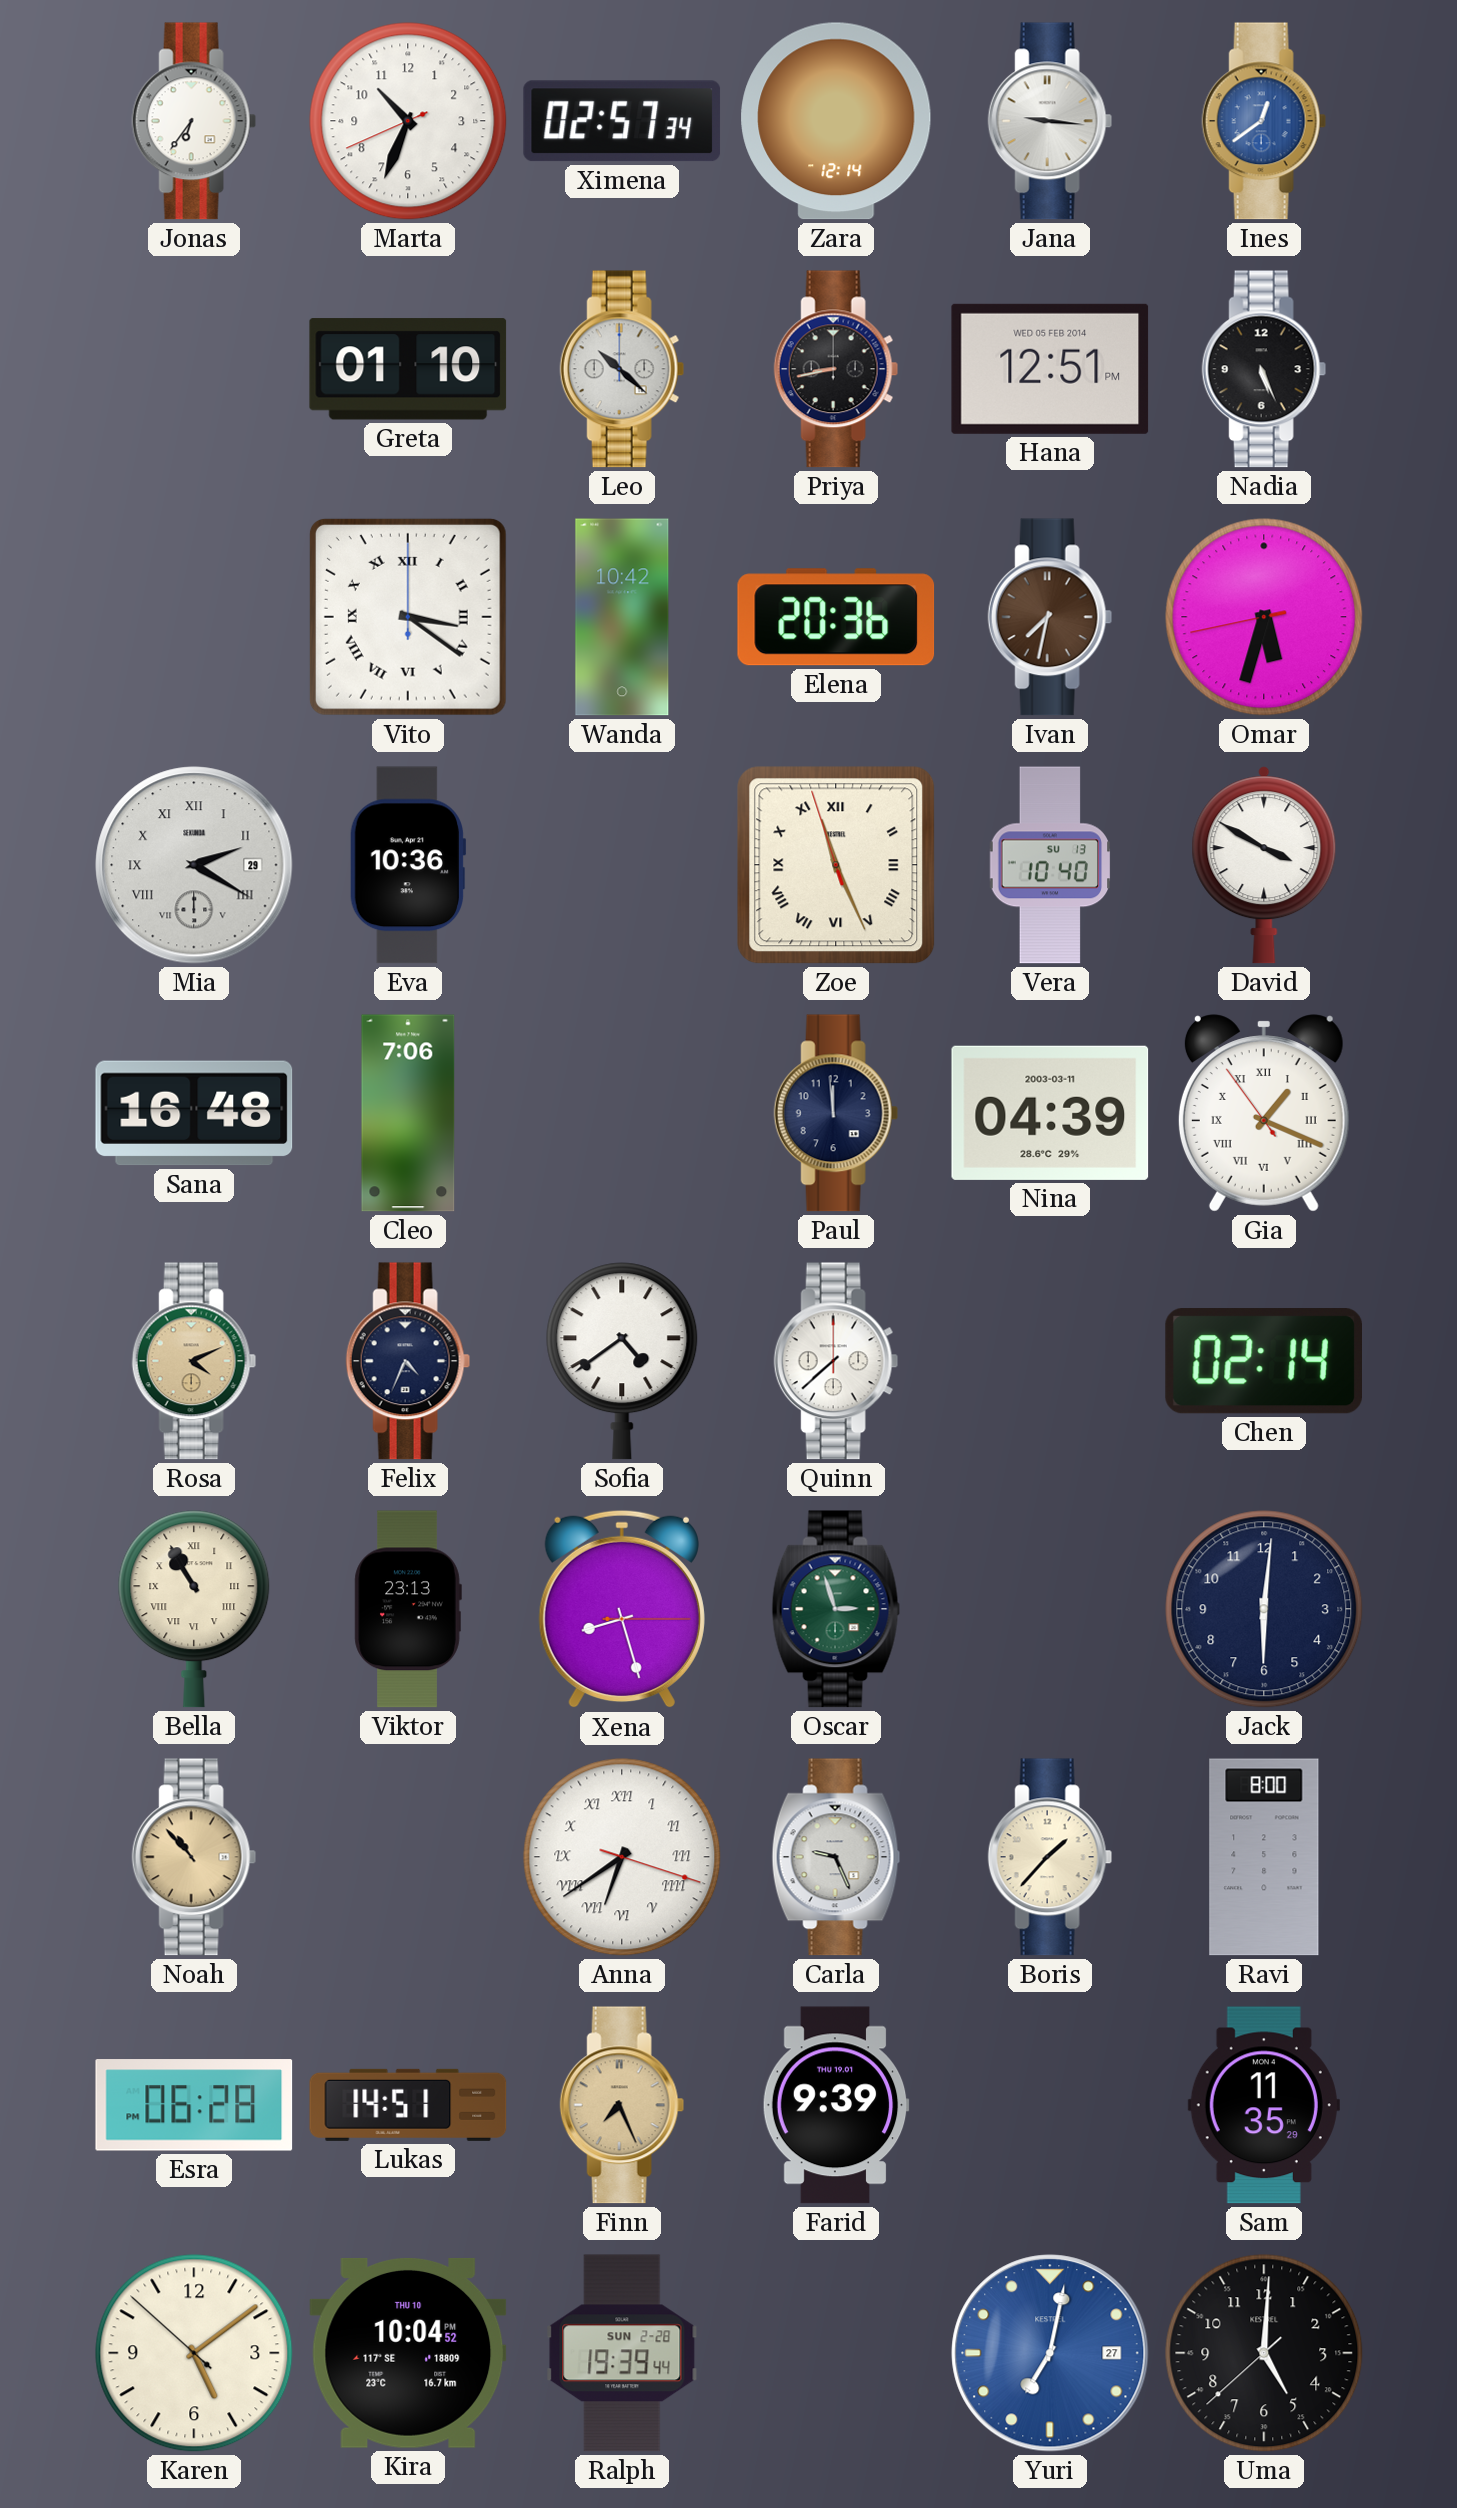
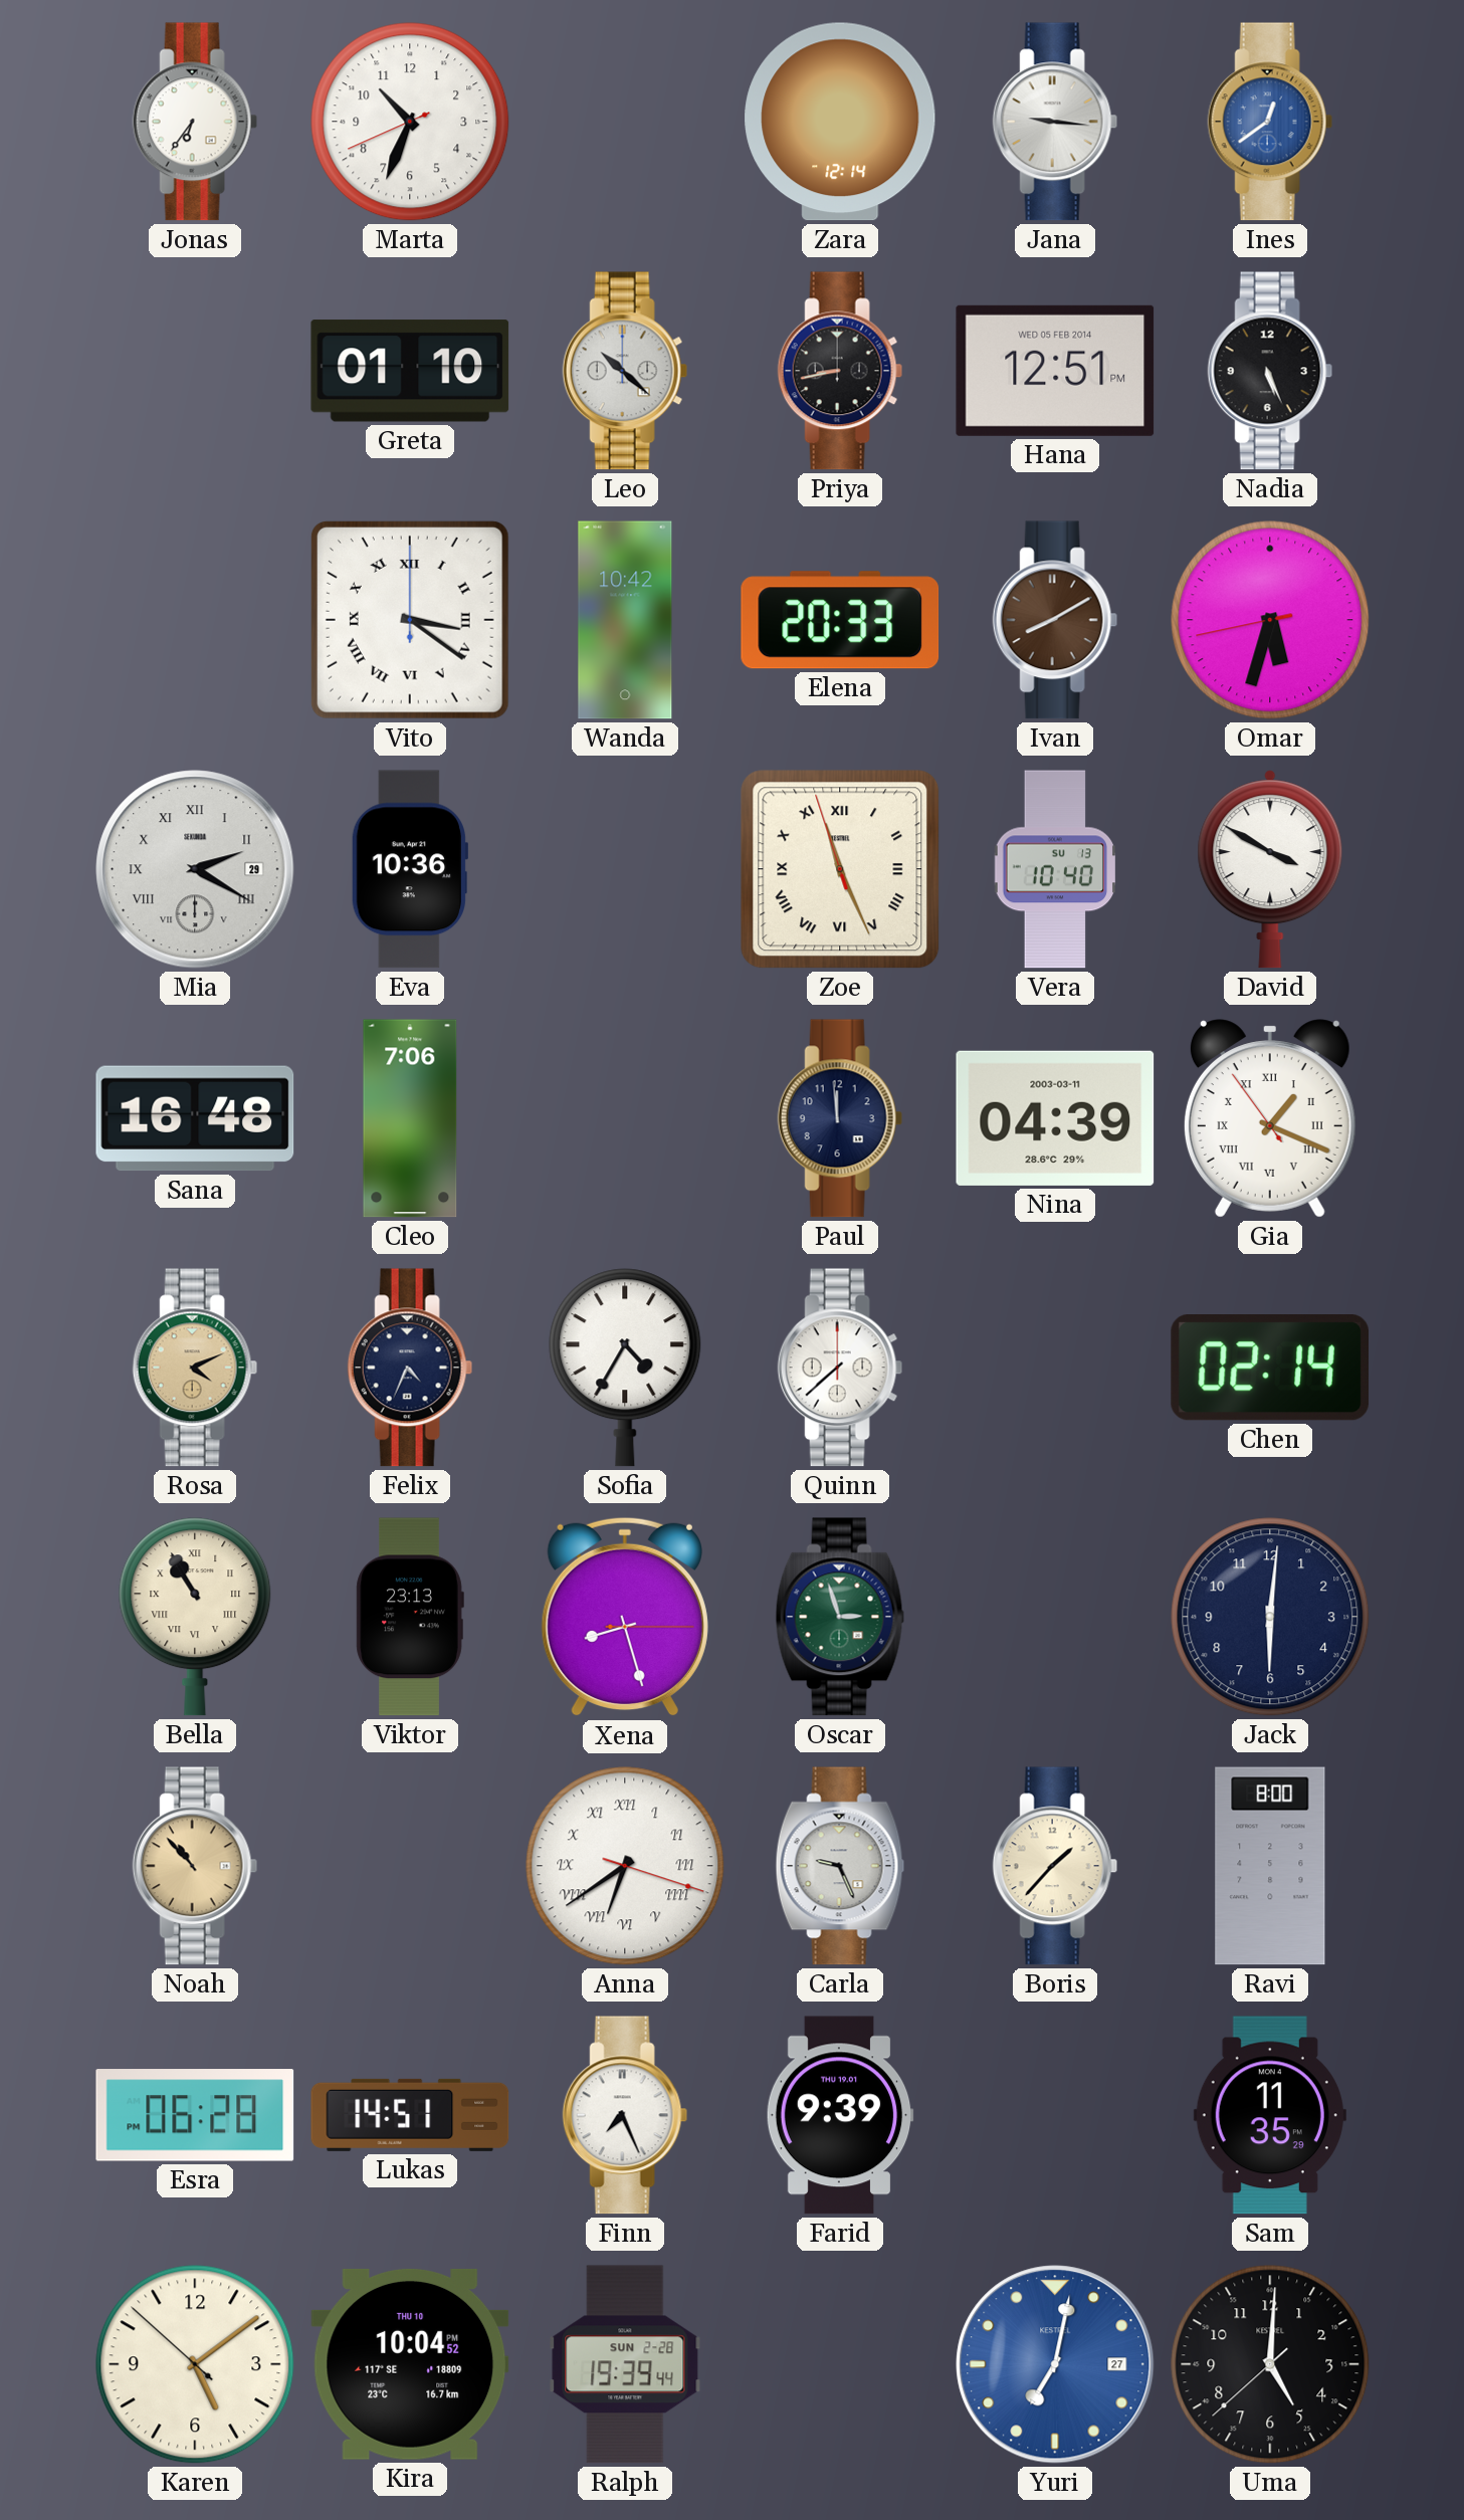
Ximena: 02:57 -> none
Elena: 20:36 -> 20:33
Ivan: 7:32 -> 8:10
Sofia: 4:39 -> 4:35
Finn dial: champagne -> white
